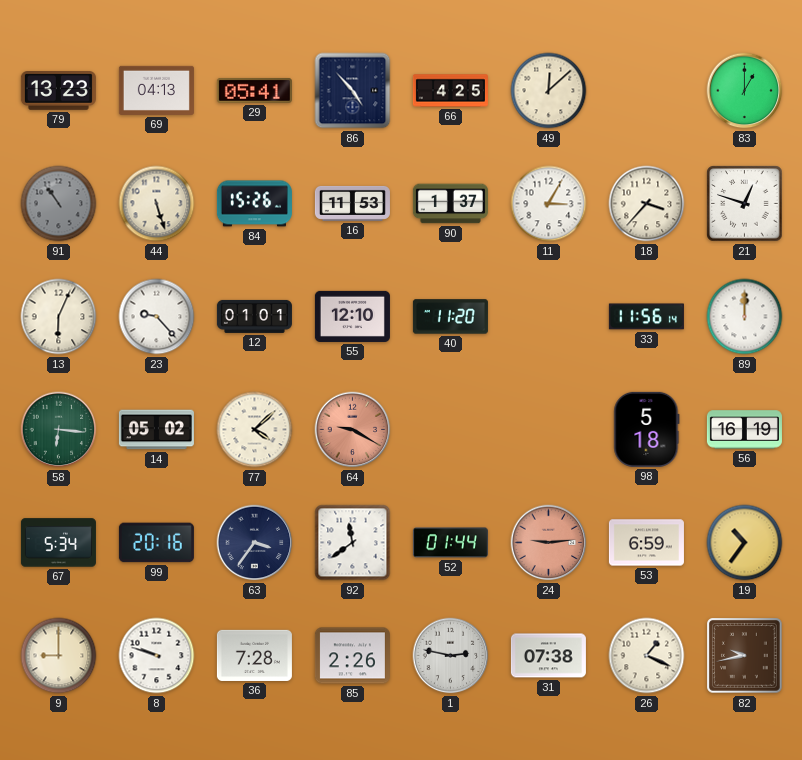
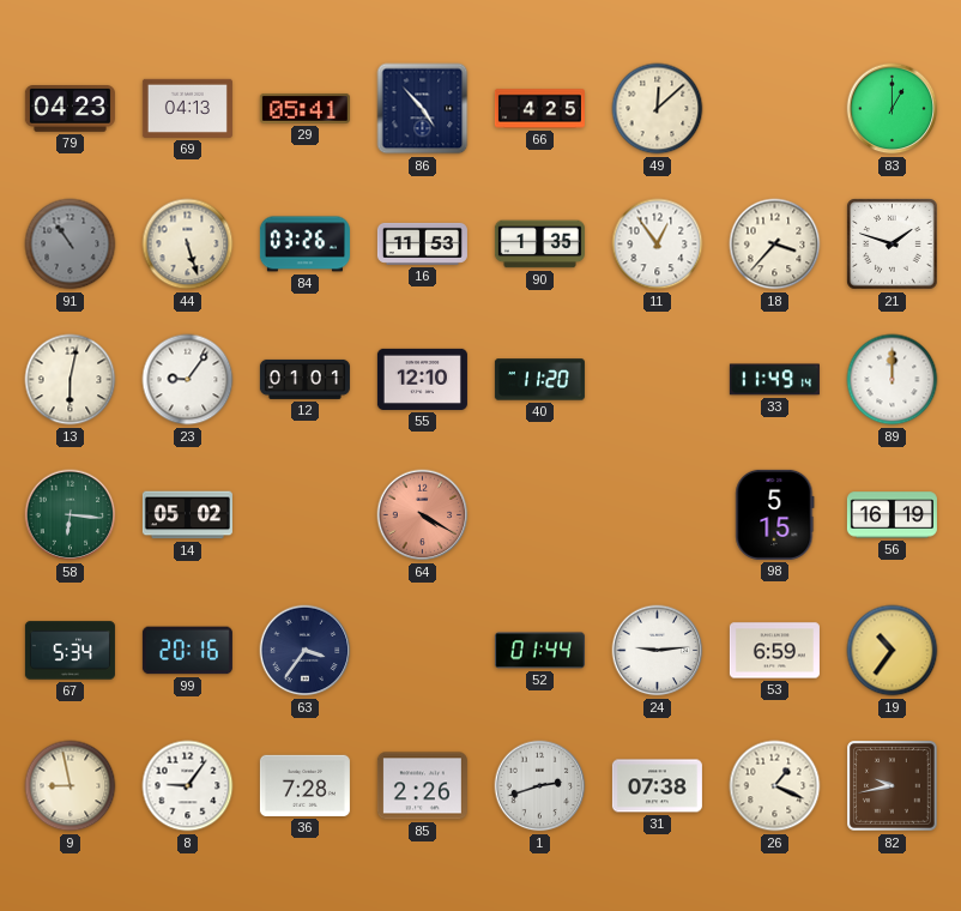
79: 13:23 -> 04:23
84: 15:26 -> 03:26
90: 1:37 -> 1:35
11: 3:05 -> 12:54
21: 12:48 -> 1:48
13: 6:04 -> 6:02
23: 9:23 -> 9:06
33: 11:56 -> 11:49
77: 4:08 -> none
64: 9:20 -> 4:20
98: 5:18 -> 5:15
92: 11:39 -> none
24 dial: salmon -> white
9: 9:00 -> 8:58
8: 9:48 -> 9:06
1: 2:47 -> 2:42
